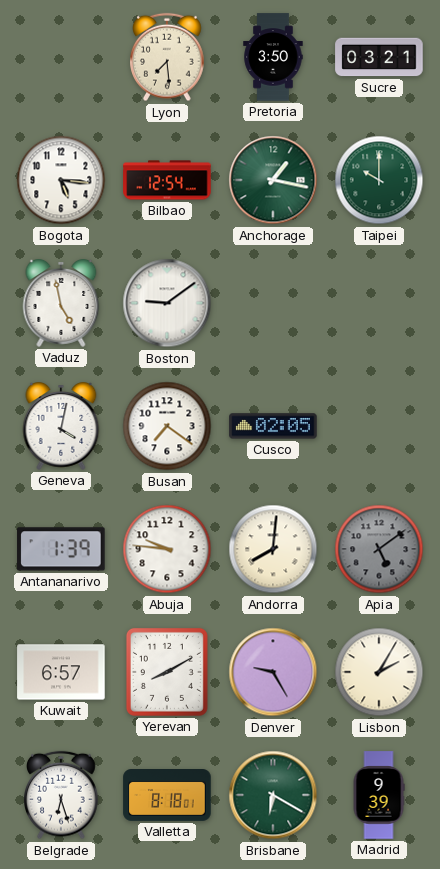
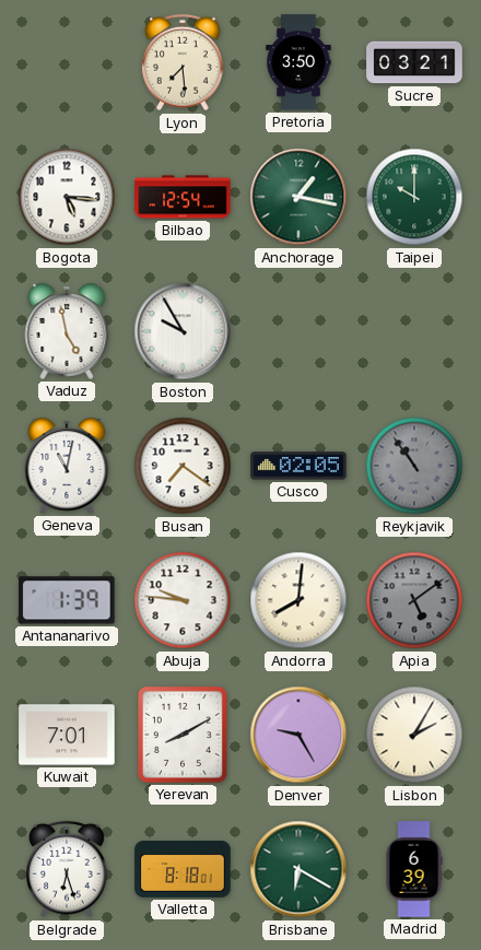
Boston: 9:09 -> 9:55
Geneva: 4:02 -> 11:02
Reykjavik: none -> 10:54
Kuwait: 6:57 -> 7:01
Madrid: 9:39 -> 6:39
